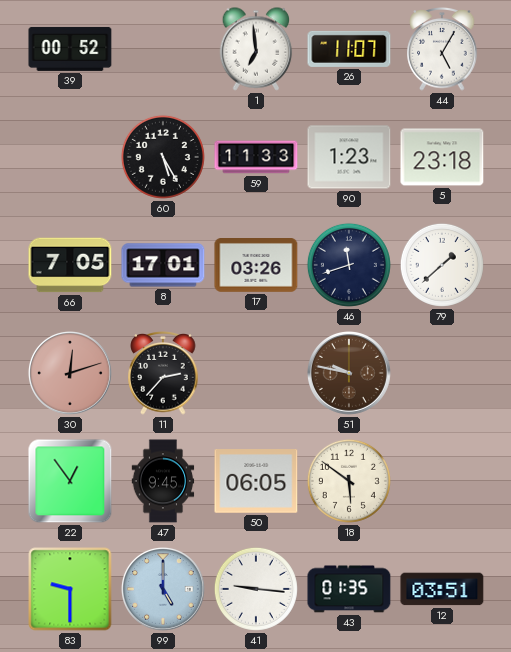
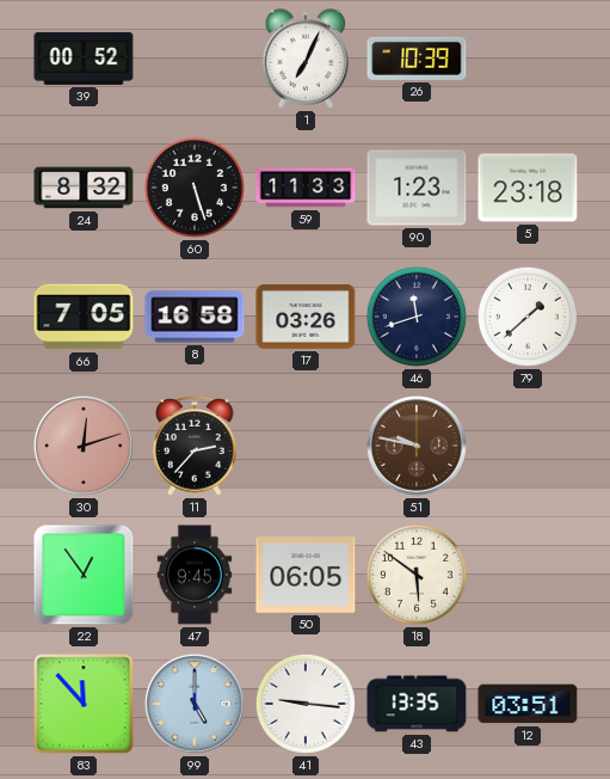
1: 6:59 -> 7:04
26: 11:07 -> 10:39
44: 5:05 -> none
24: none -> 8:32
60: 5:25 -> 5:27
8: 17:01 -> 16:58
83: 9:30 -> 11:53
43: 01:35 -> 13:35
